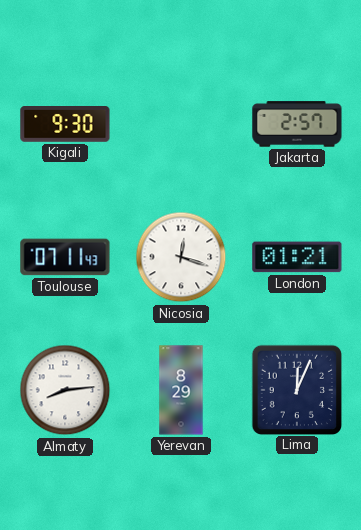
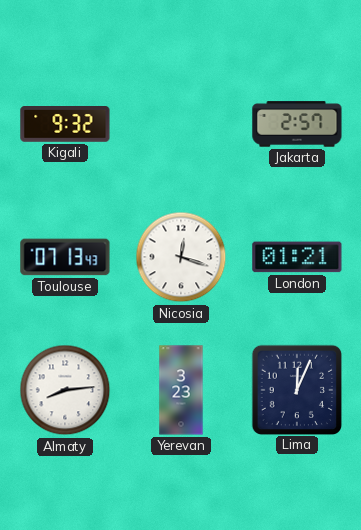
Kigali: 9:30 -> 9:32
Toulouse: 07:11 -> 07:13
Yerevan: 8:29 -> 3:23
